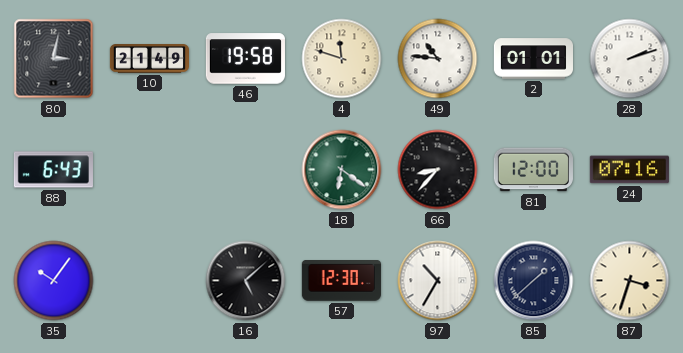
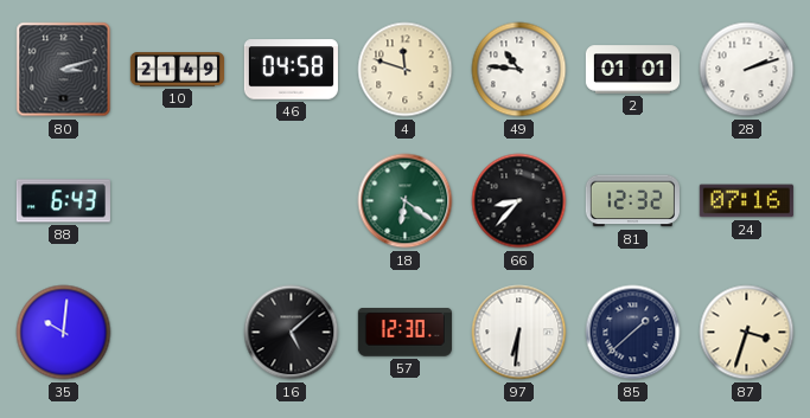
80: 3:02 -> 3:12
46: 19:58 -> 04:58
81: 12:00 -> 12:32
35: 10:06 -> 10:01
97: 10:35 -> 6:31
